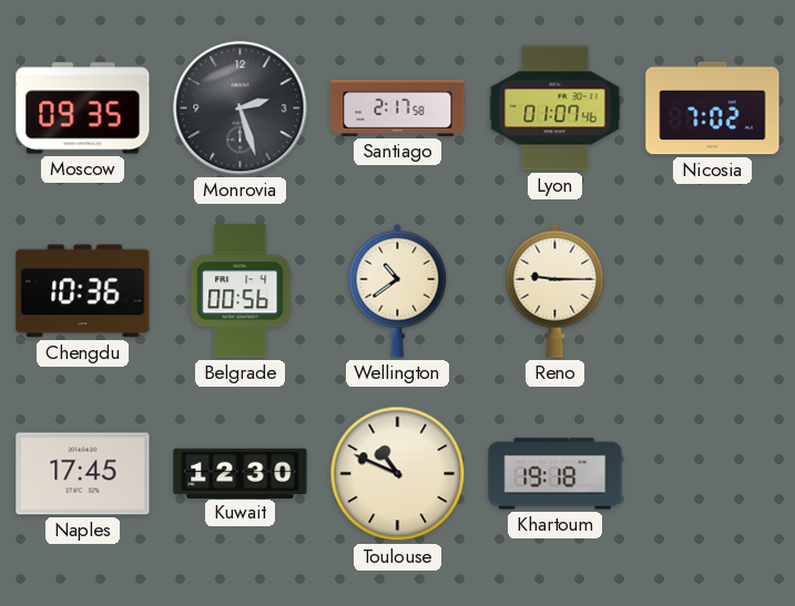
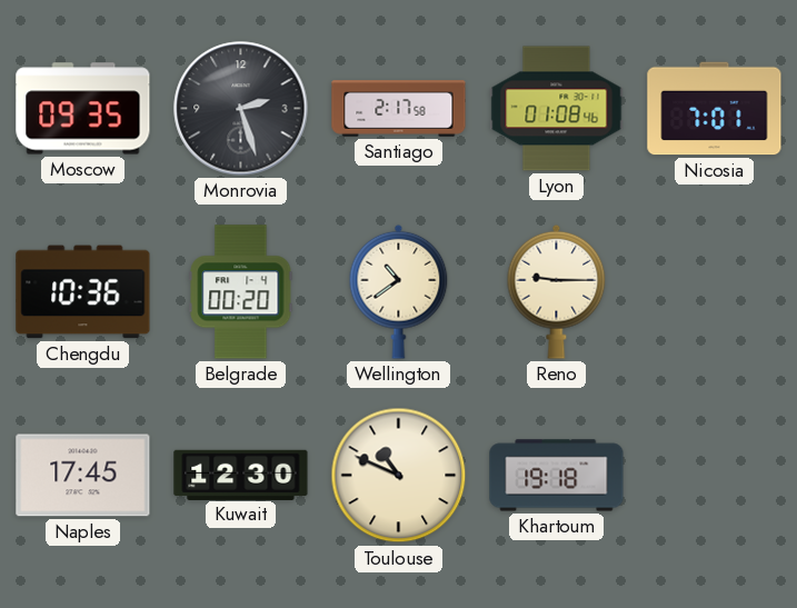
Lyon: 01:07 -> 01:08
Nicosia: 7:02 -> 7:01
Belgrade: 00:56 -> 00:20
